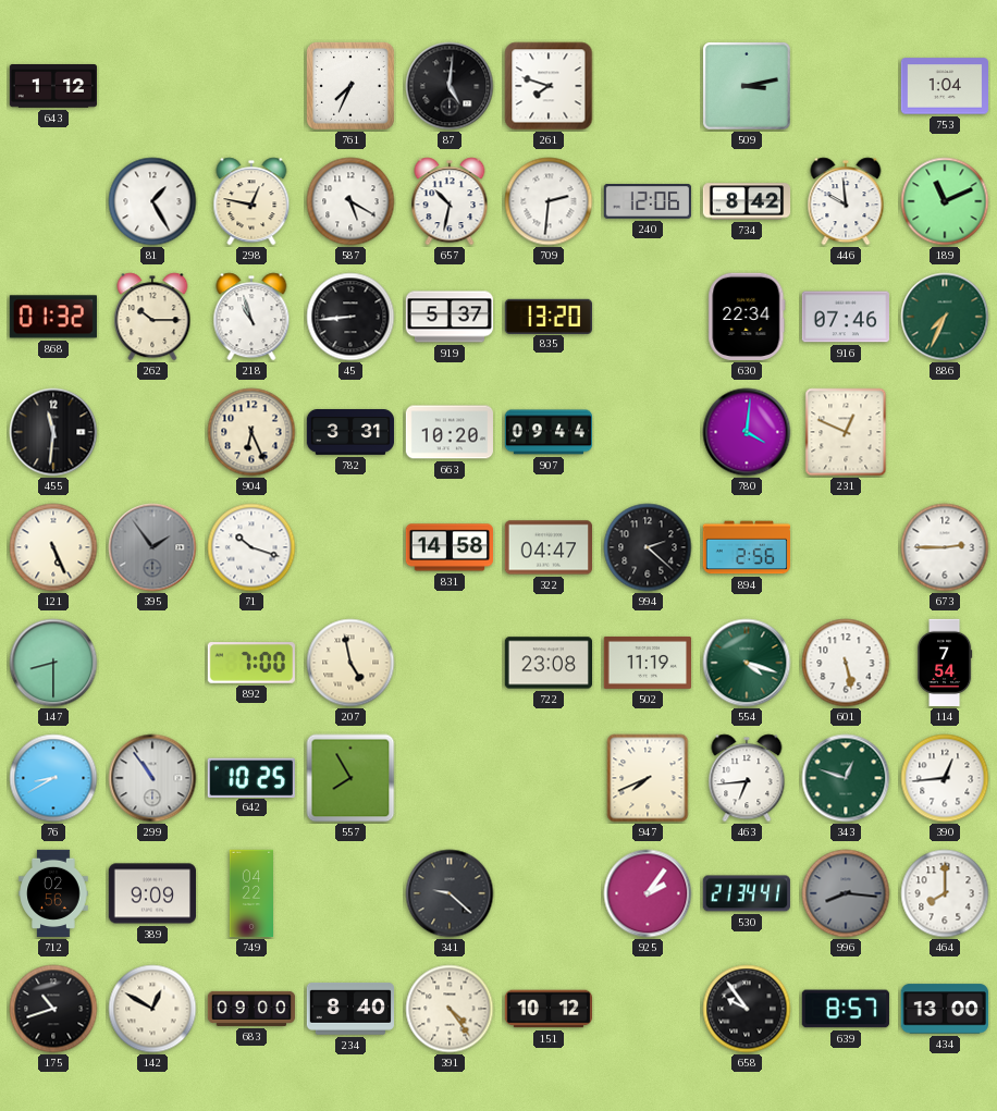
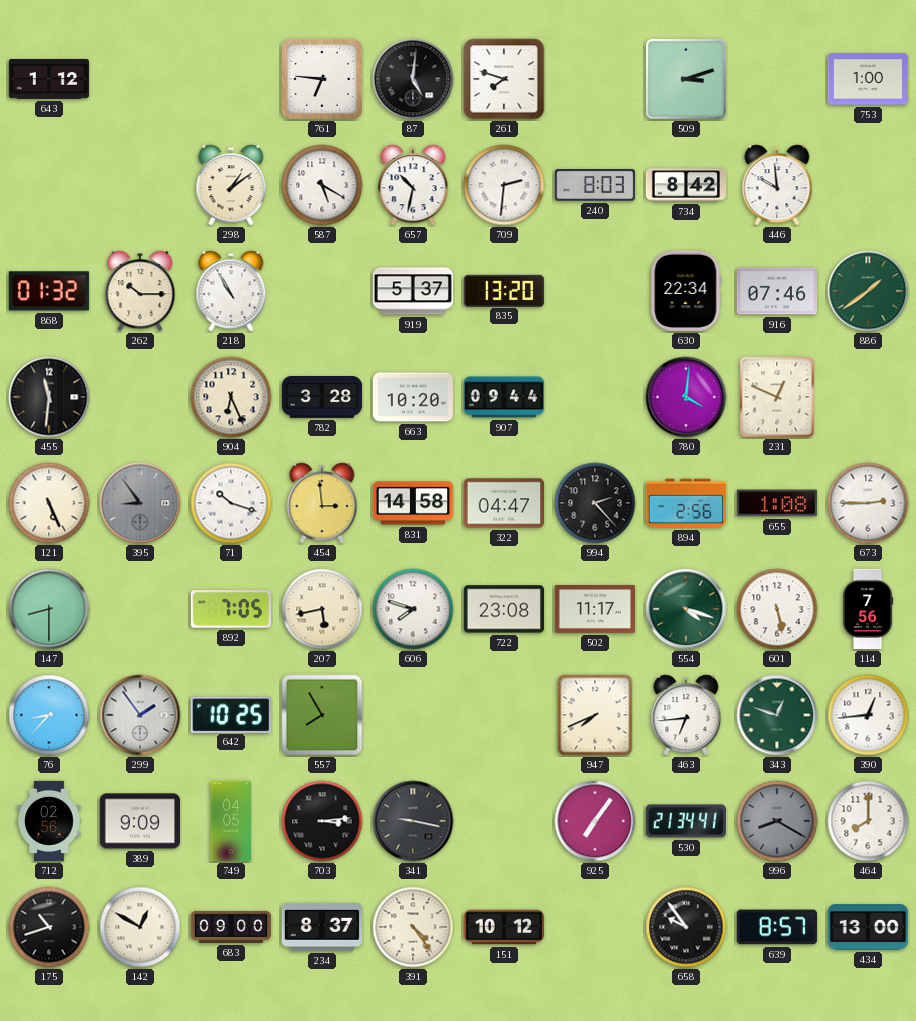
761: 7:34 -> 6:46
509: 3:13 -> 3:12
753: 1:04 -> 1:00
81: 1:25 -> none
298: 12:47 -> 1:09
240: 12:06 -> 8:03
189: 11:11 -> none
218: 10:57 -> 10:55
45: 8:44 -> none
886: 7:34 -> 1:39
782: 3:31 -> 3:28
395: 1:54 -> 8:54
454: none -> 2:59
994: 2:22 -> 2:23
655: none -> 1:08
892: 7:00 -> 7:05
207: 4:58 -> 5:43
606: none -> 7:48
502: 11:19 -> 11:17
114: 7:54 -> 7:56
76: 8:40 -> 8:37
299: 10:54 -> 1:54
749: 04:22 -> 04:05
703: none -> 3:14
341: 9:22 -> 9:17
925: 2:06 -> 7:06
996: 8:16 -> 8:20
234: 8:40 -> 8:37
